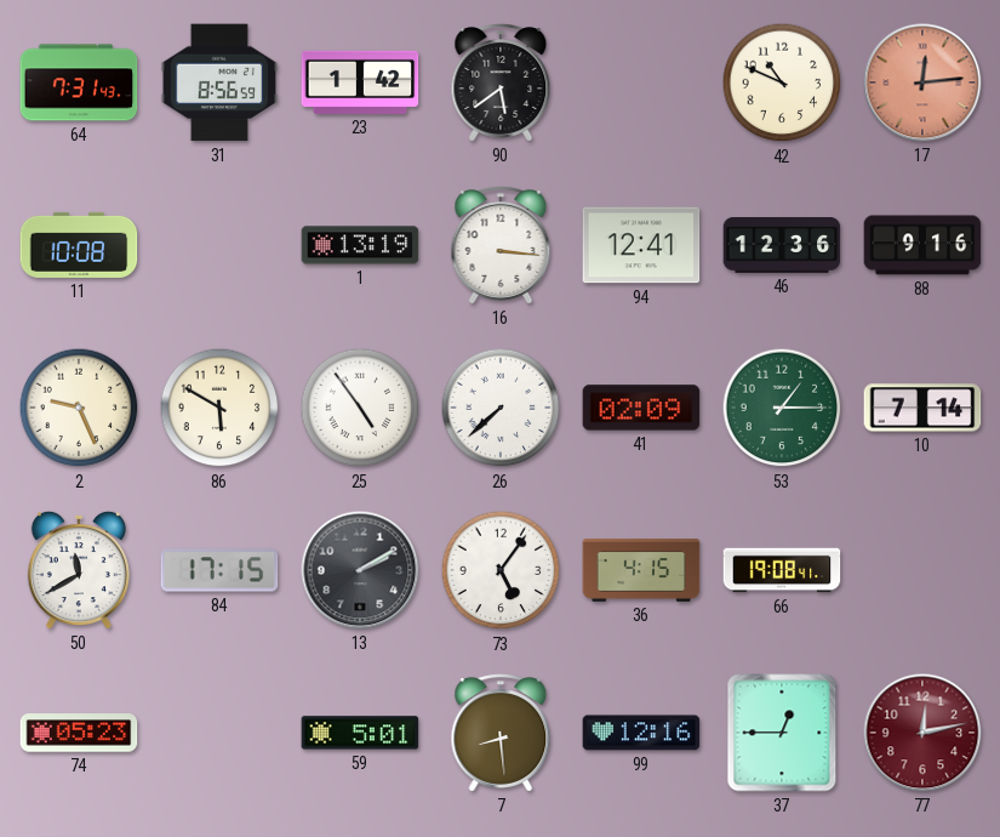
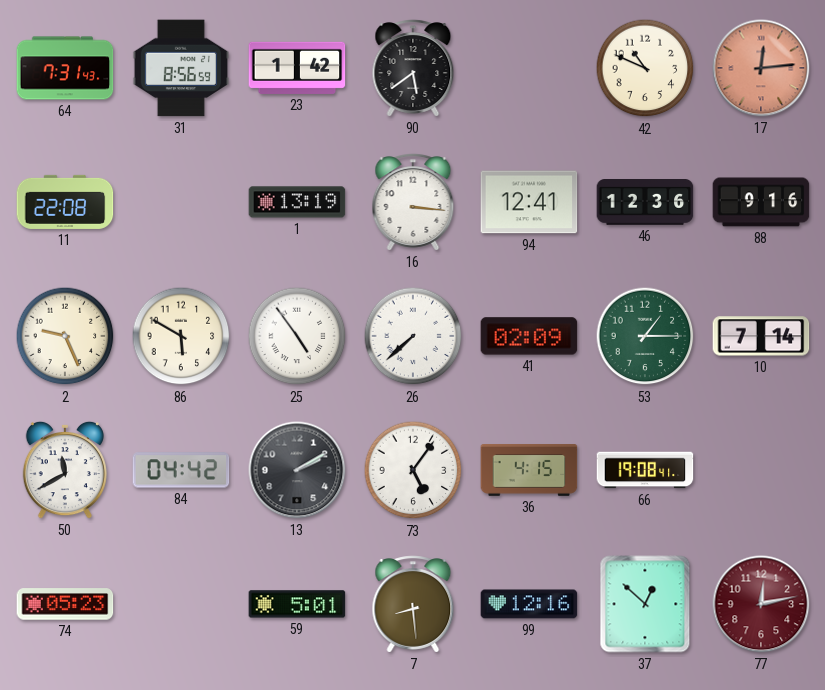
11: 10:08 -> 22:08
84: 17:15 -> 04:42
37: 12:45 -> 12:52
